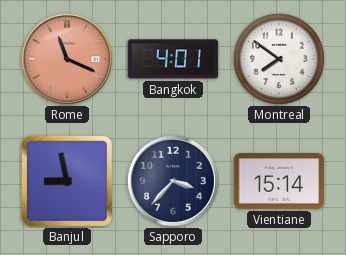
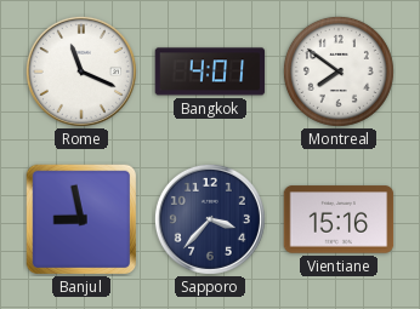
Rome dial: salmon -> white
Vientiane: 15:14 -> 15:16
